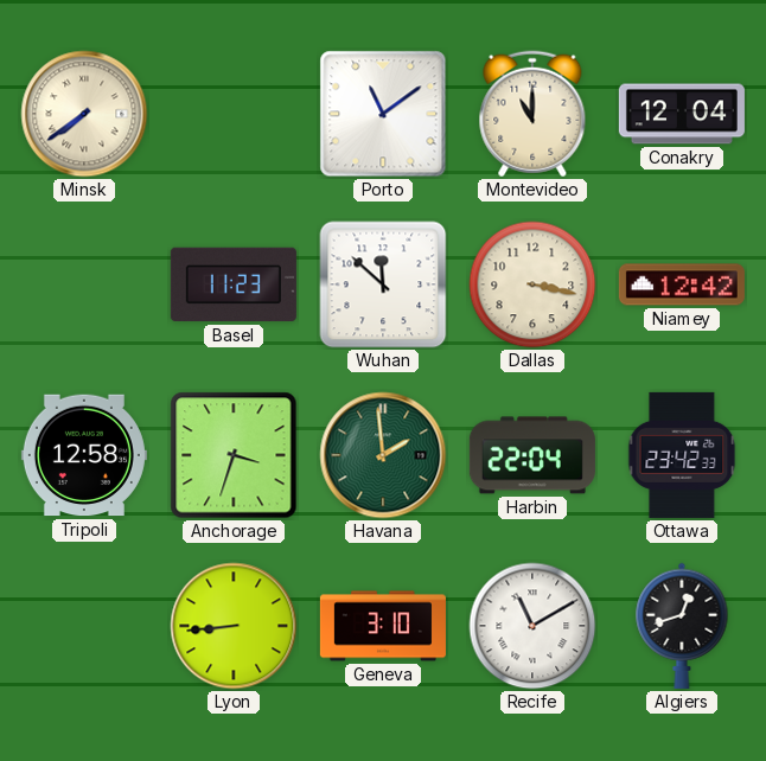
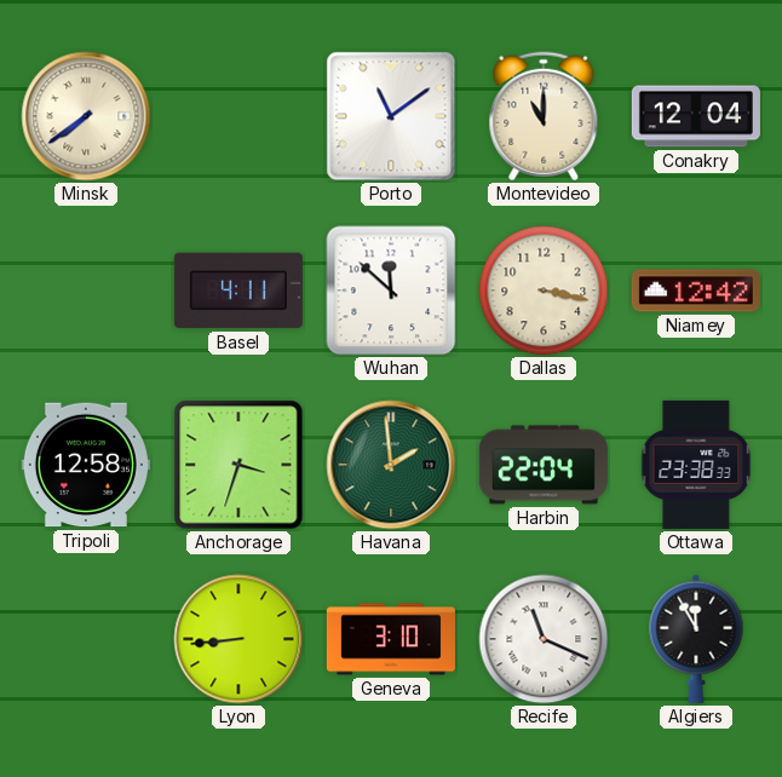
Basel: 11:23 -> 4:11
Ottawa: 23:42 -> 23:38
Recife: 11:10 -> 11:19
Algiers: 12:42 -> 11:55
